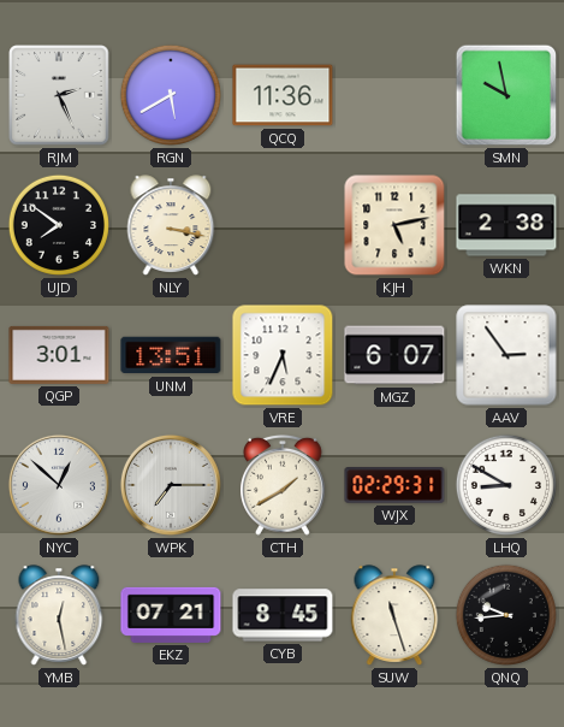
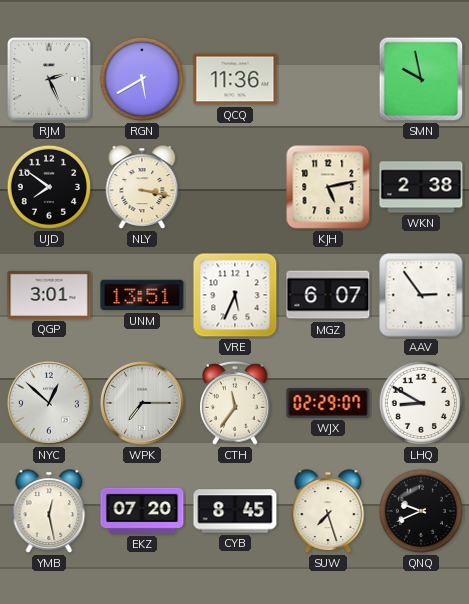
CTH: 1:40 -> 11:36
WJX: 02:29:31 -> 02:29:07
EKZ: 07:21 -> 07:20
SUW: 11:27 -> 7:27
QNQ: 9:44 -> 9:41
